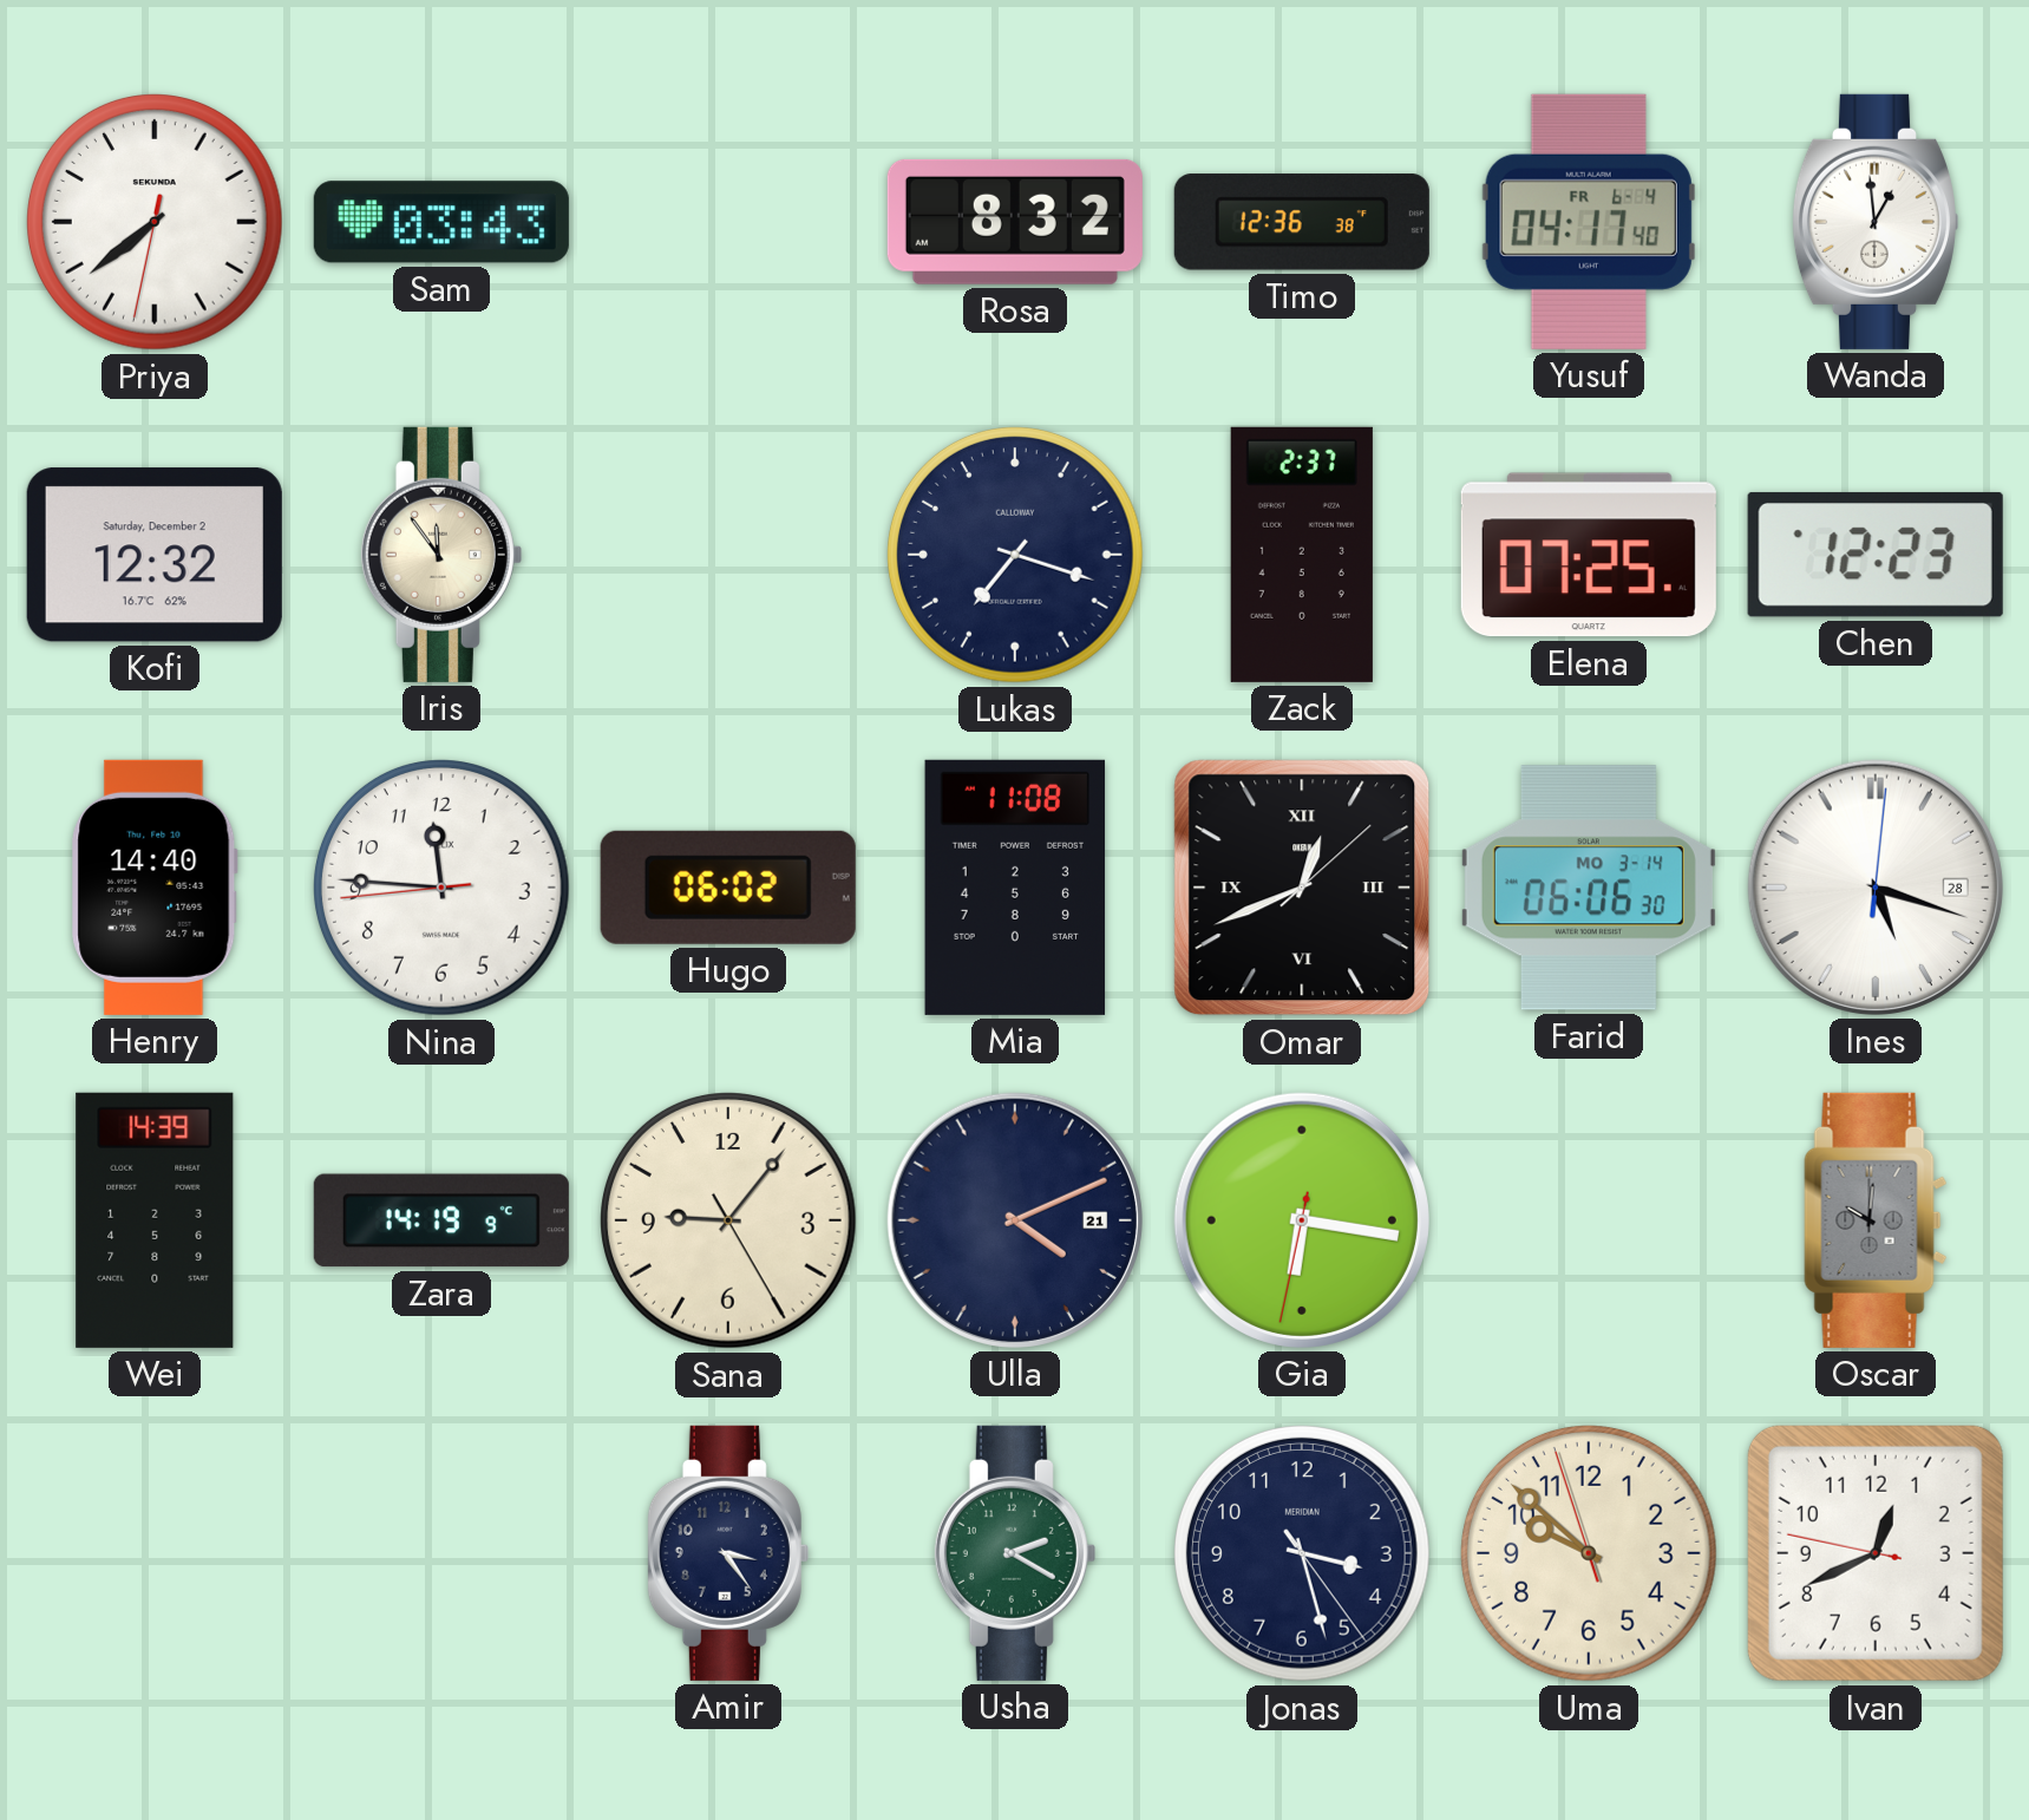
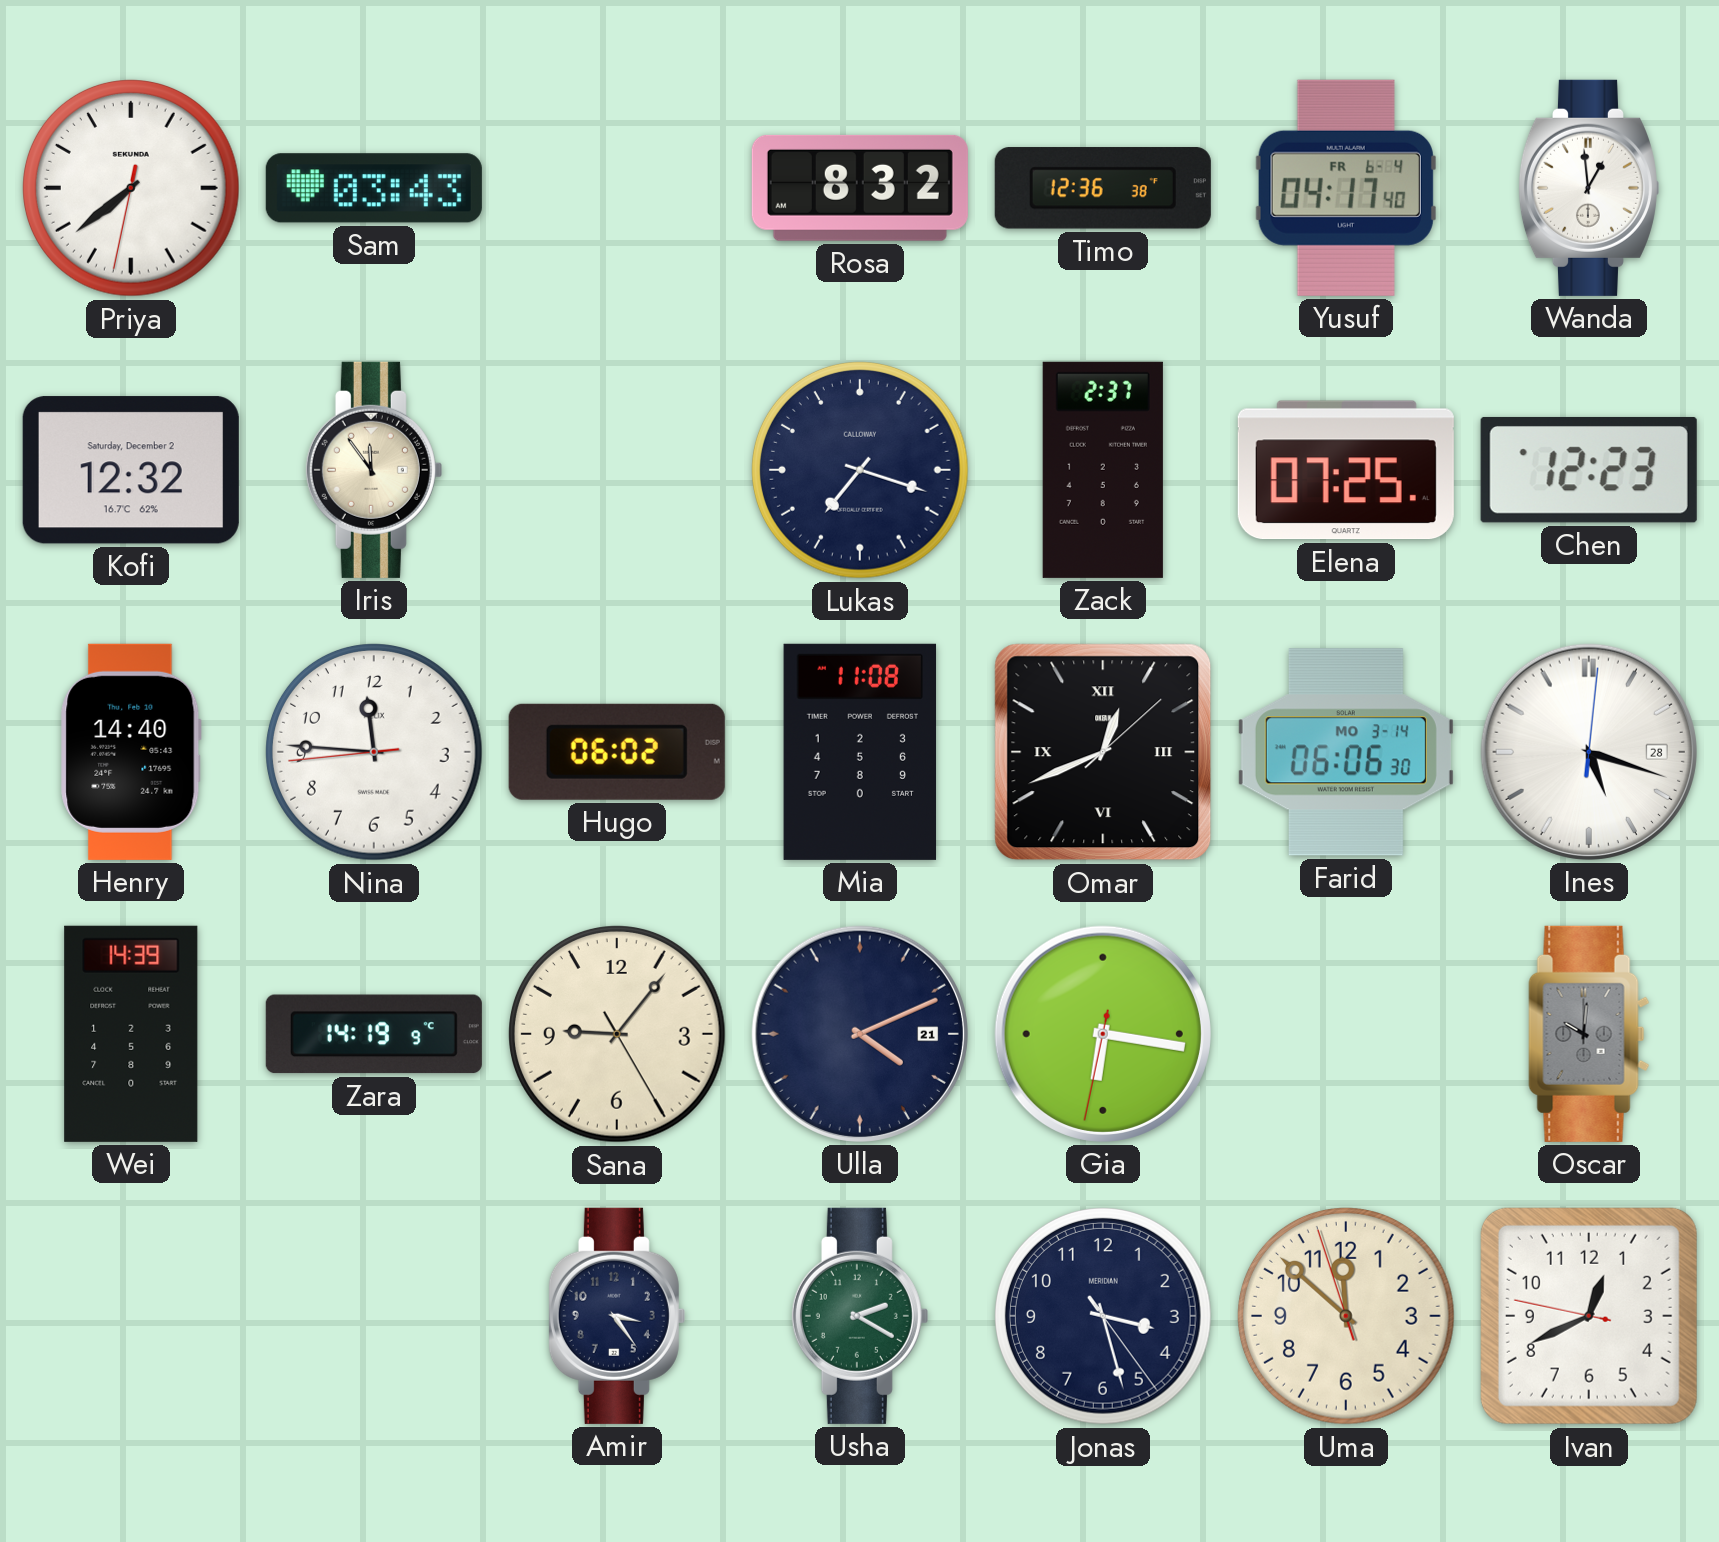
Uma: 9:51 -> 11:51
